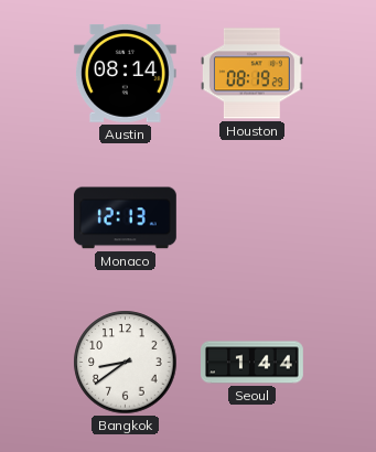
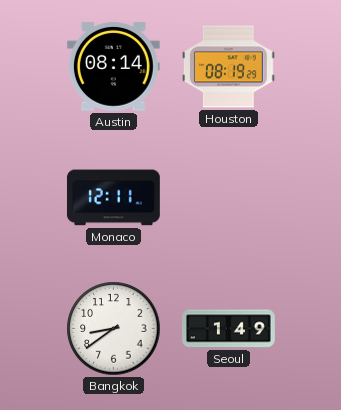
Monaco: 12:13 -> 12:11
Seoul: 1:44 -> 1:49
